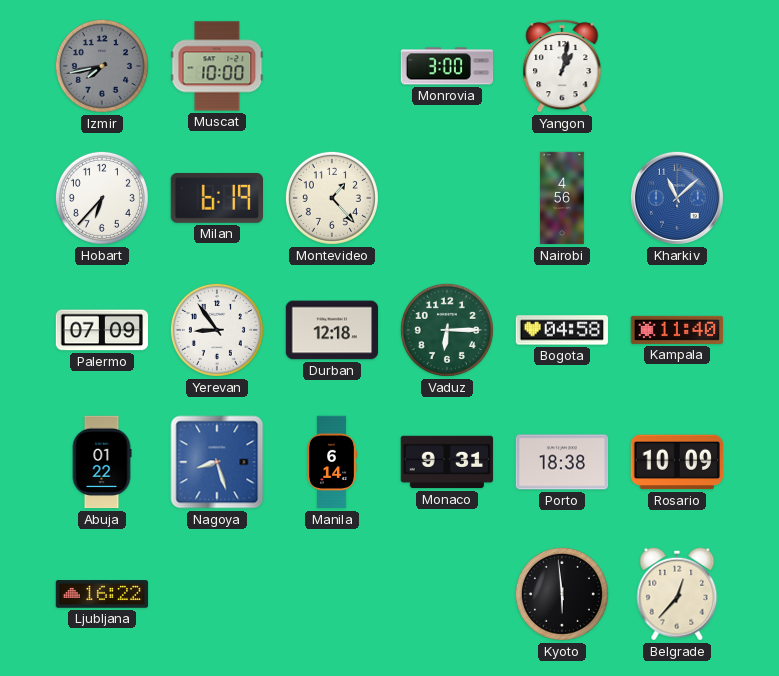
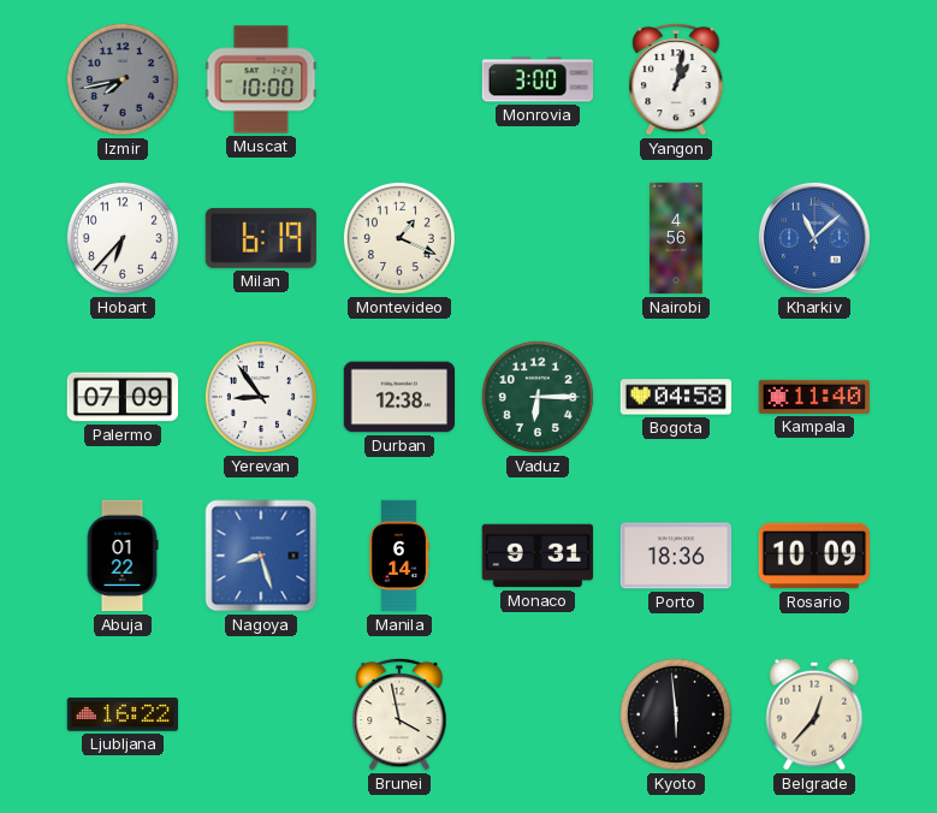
Montevideo: 1:23 -> 1:19
Durban: 12:18 -> 12:38
Porto: 18:38 -> 18:36
Brunei: none -> 3:58
